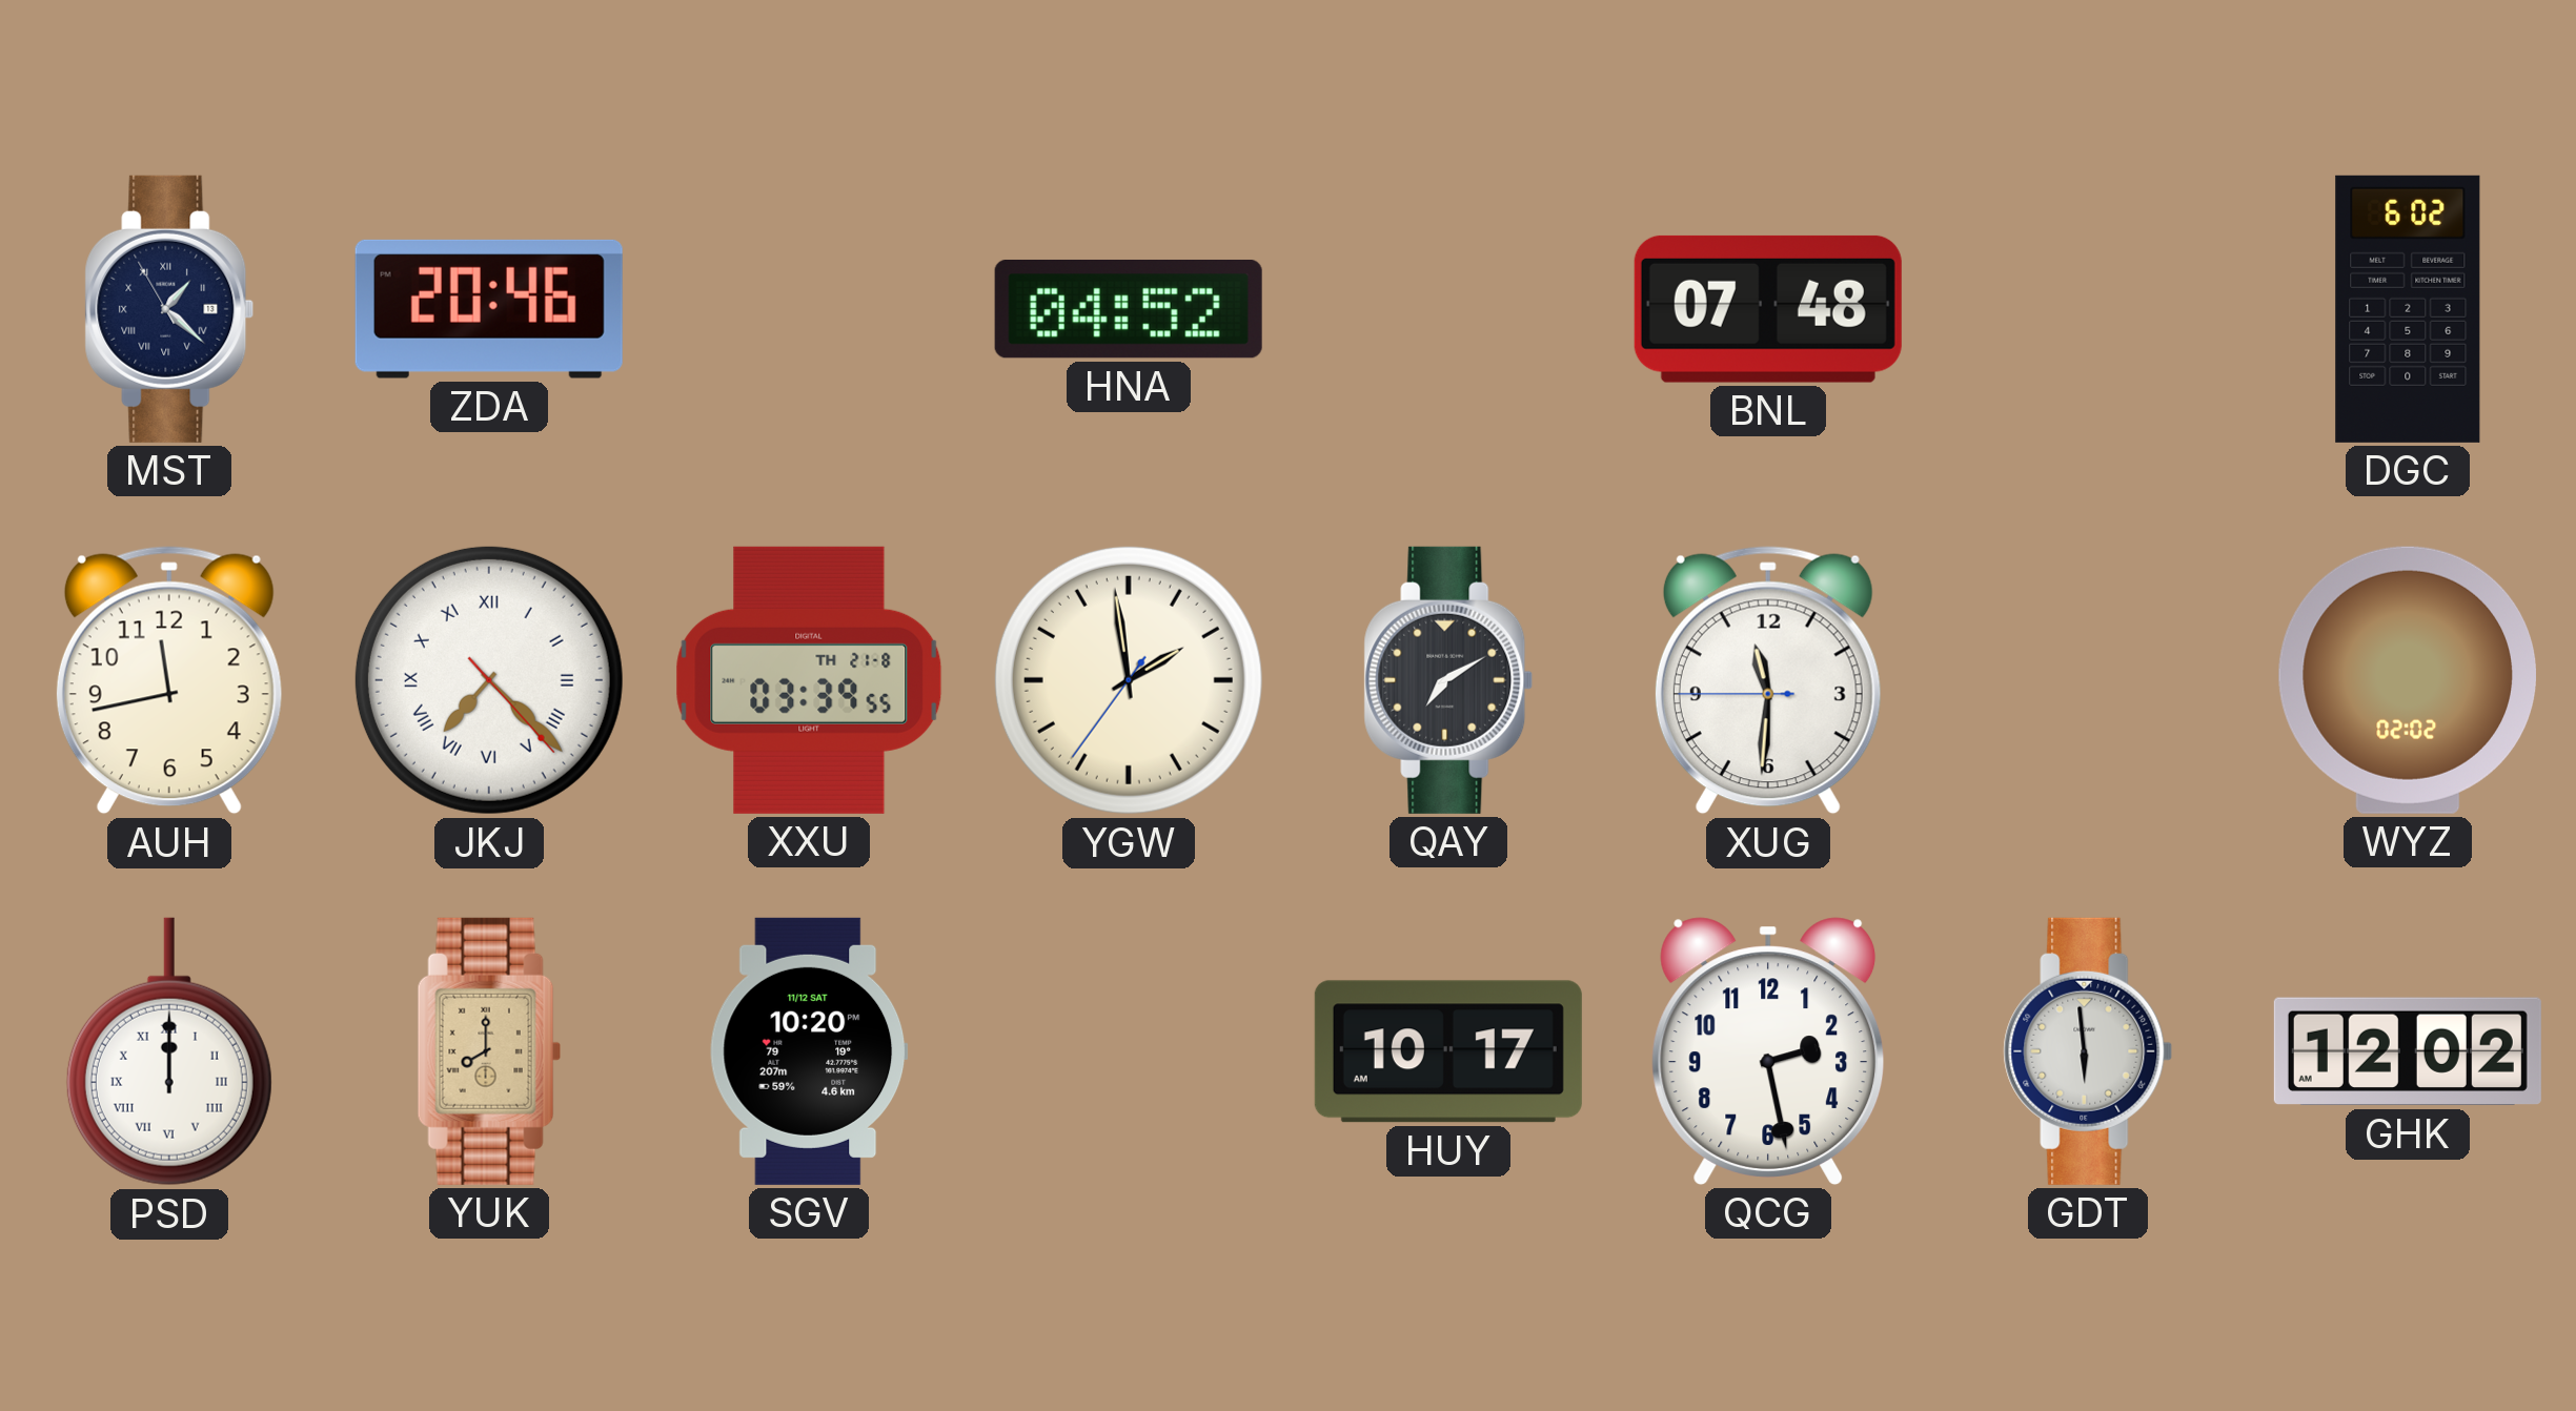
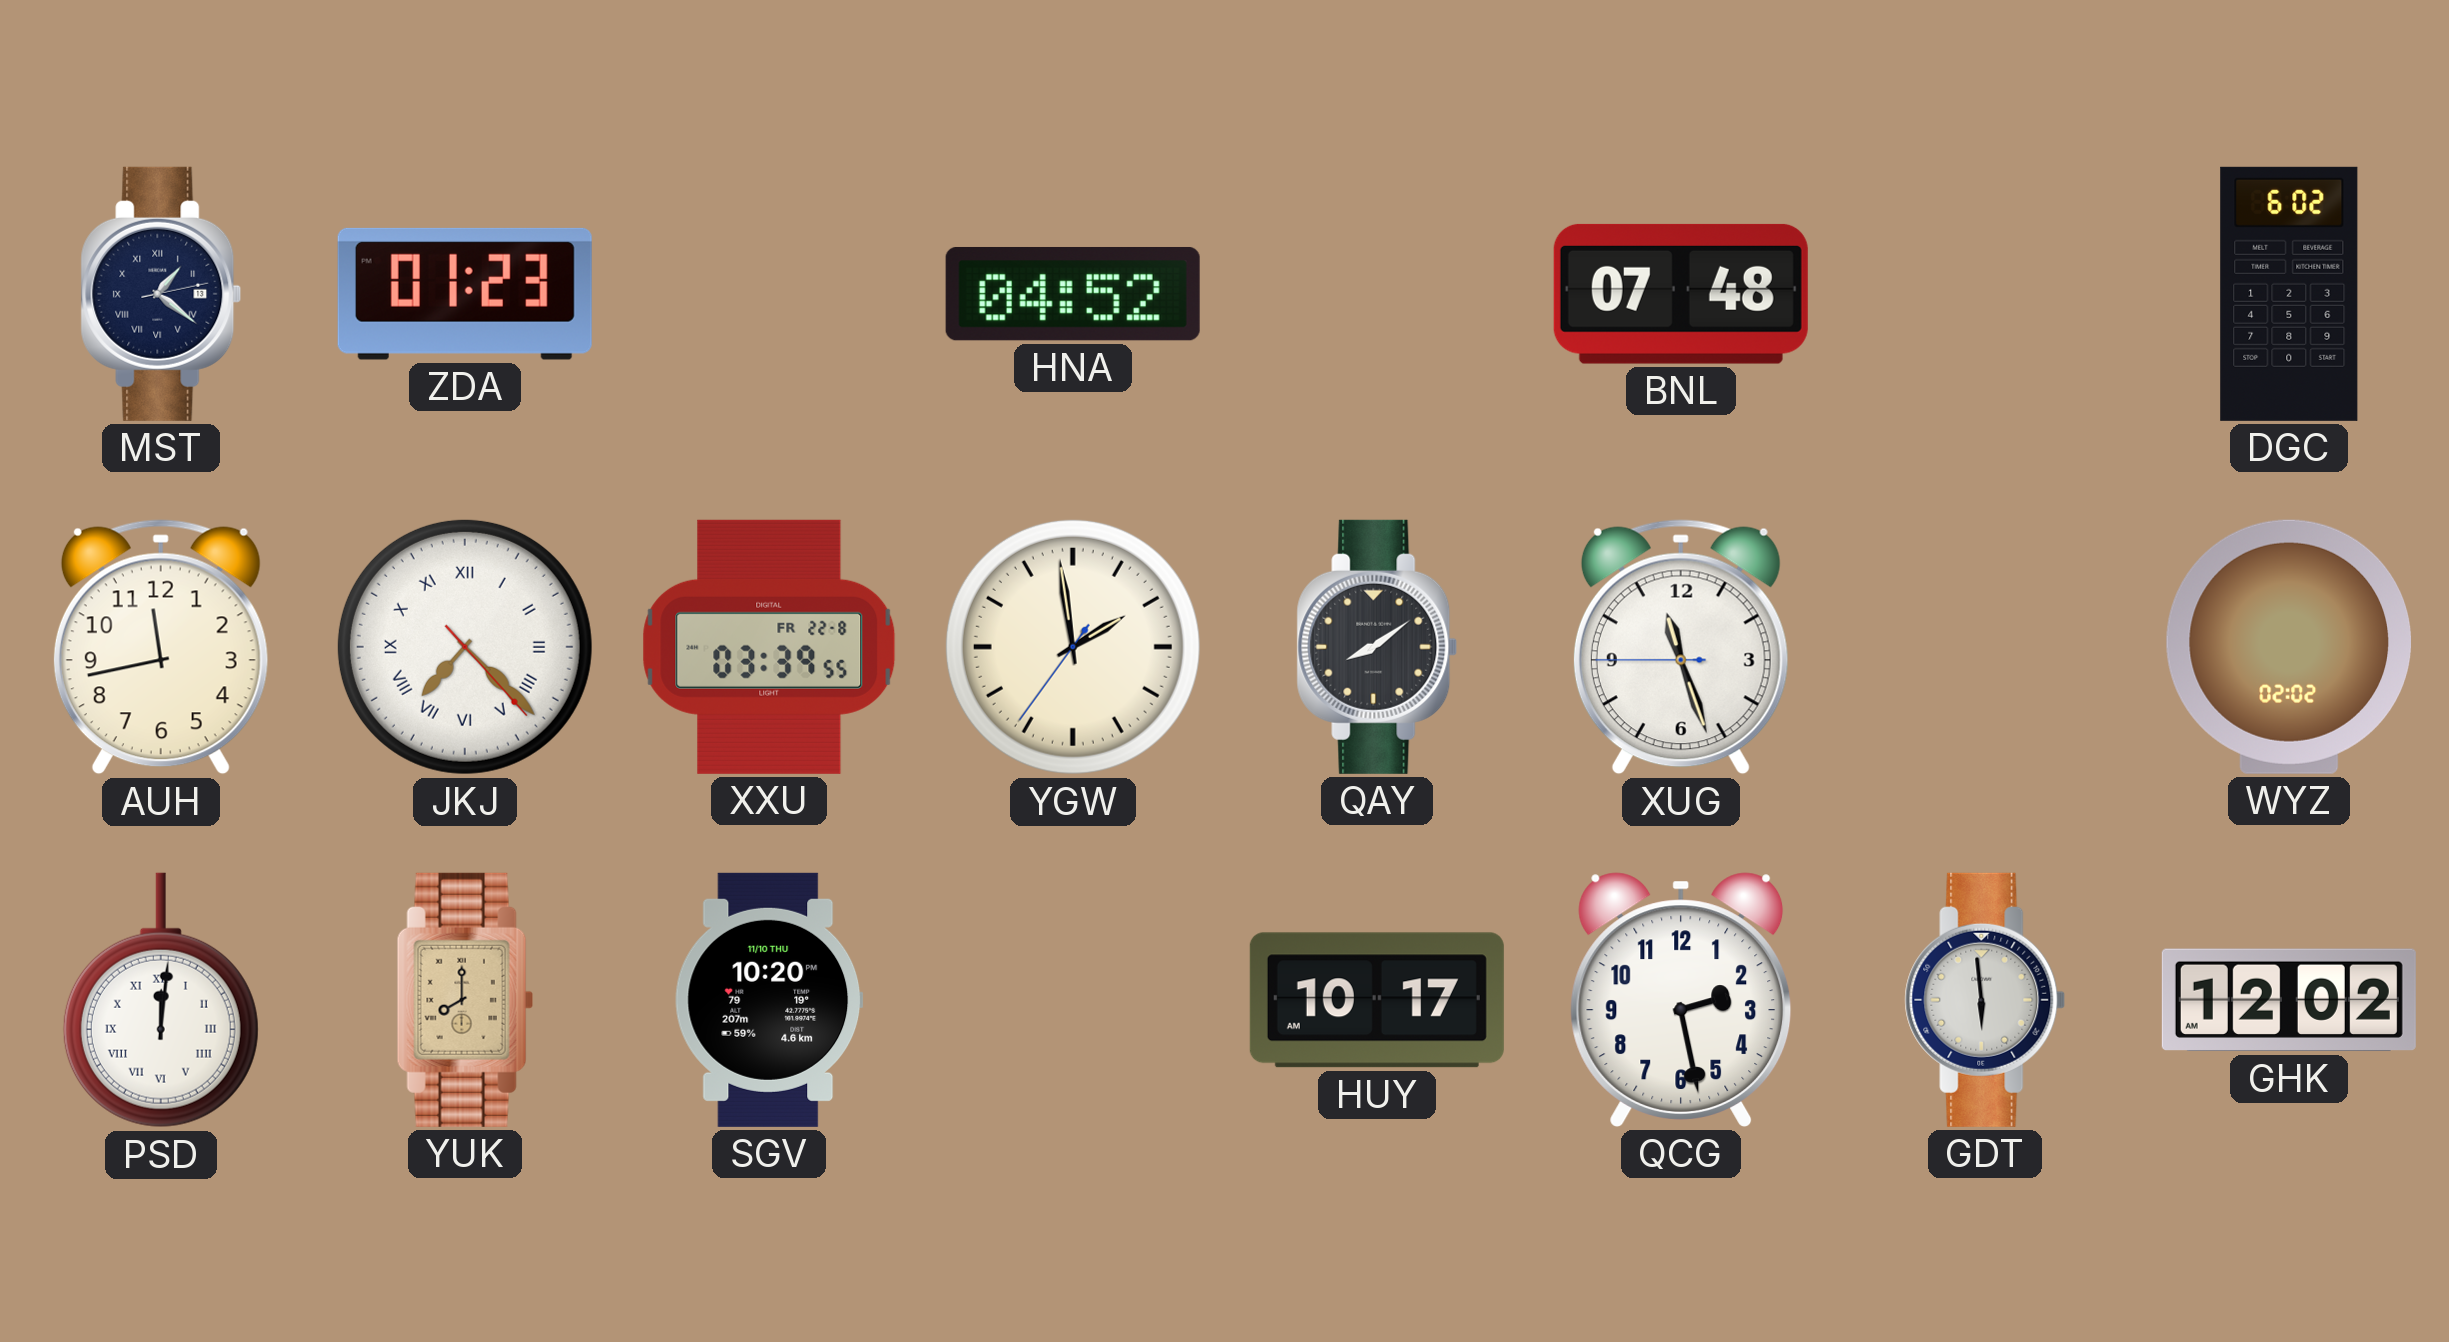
MST: 1:21:55 -> 1:21:13
ZDA: 20:46 -> 01:23
XXU date: TH 21-8 -> FR 22-8
QAY: 7:10 -> 8:09
XUG: 11:30 -> 11:26
PSD: 12:00 -> 12:01
SGV date: 11/12 SAT -> 11/10 THU
